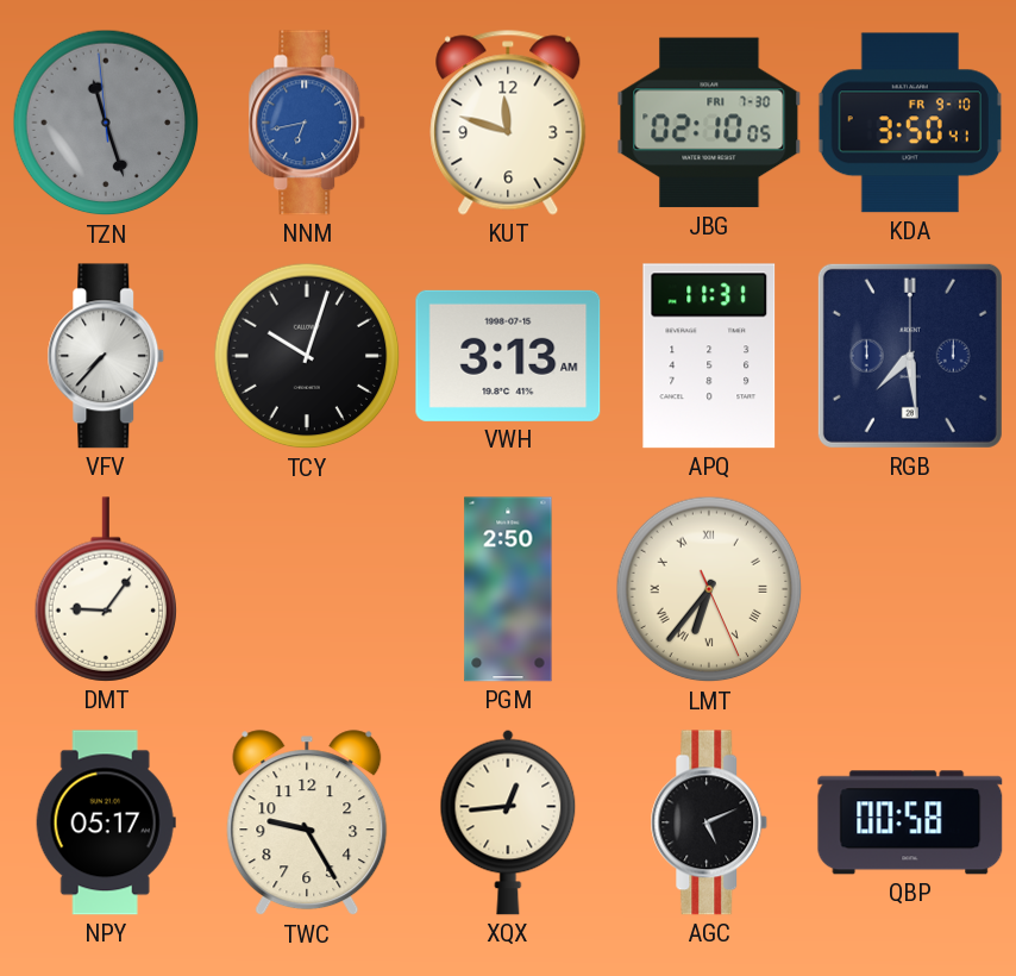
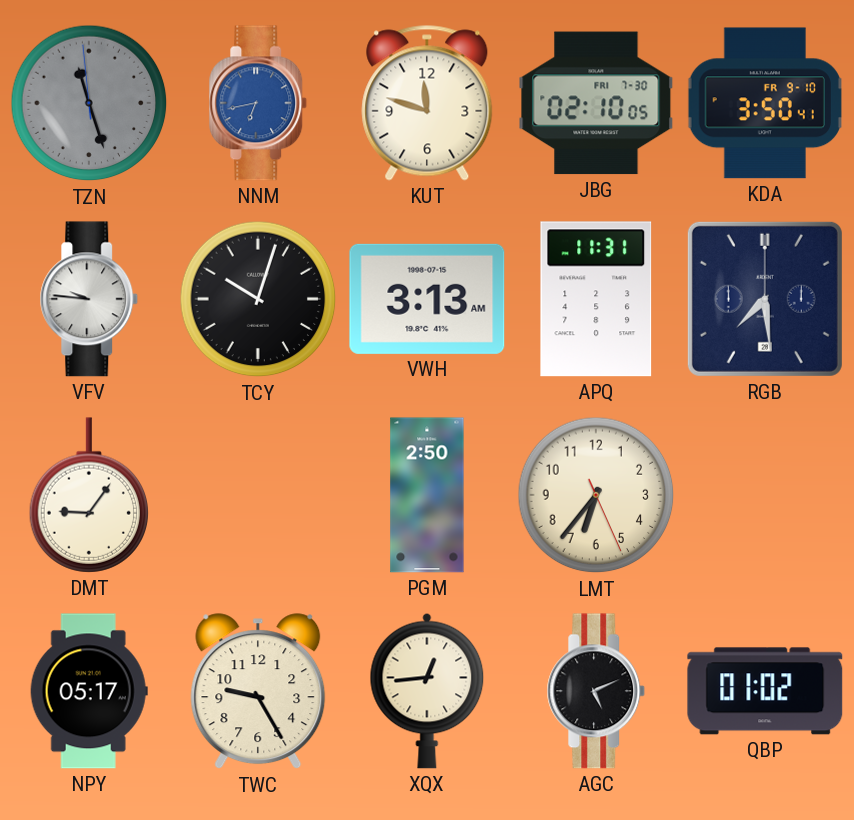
VFV: 7:37 -> 9:46
LMT numerals: Roman -> Arabic
QBP: 00:58 -> 01:02
